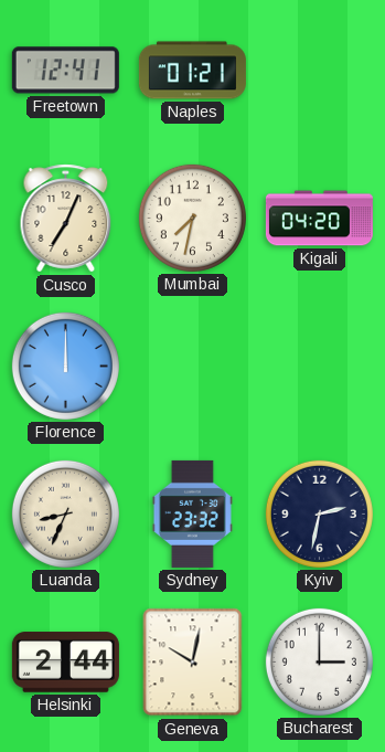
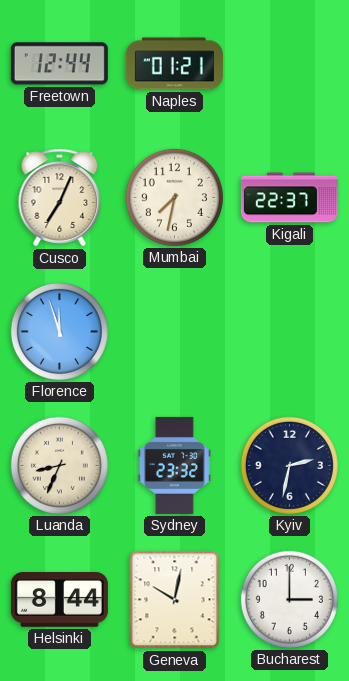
Freetown: 12:41 -> 12:44
Kigali: 04:20 -> 22:37
Florence: 12:00 -> 11:57
Helsinki: 2:44 -> 8:44
